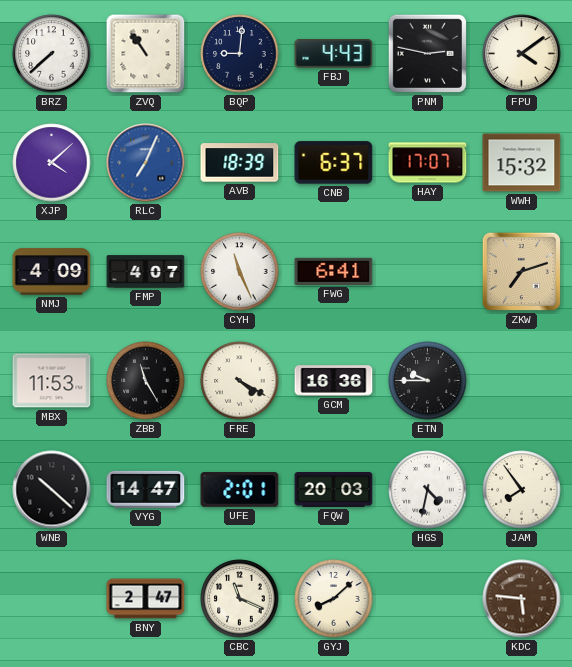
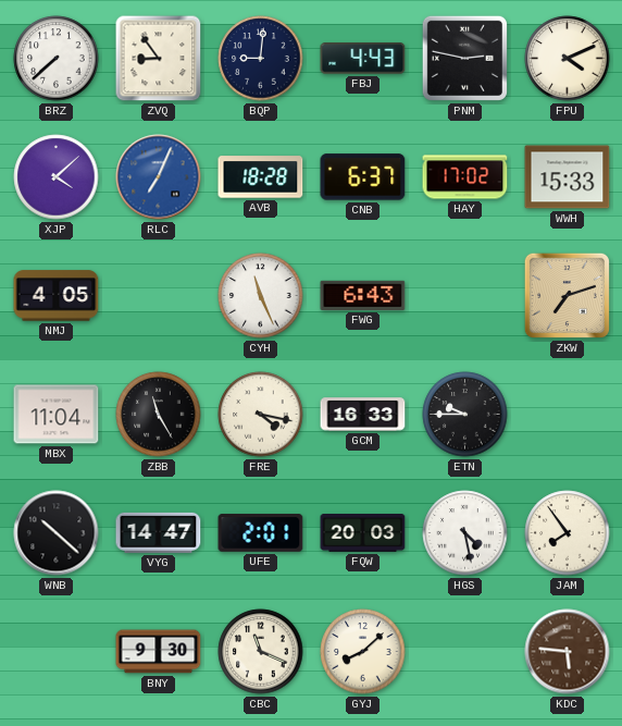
ZVQ: 10:54 -> 8:54
FPU: 4:09 -> 4:11
AVB: 18:39 -> 18:28
HAY: 17:07 -> 17:02
WWH: 15:32 -> 15:33
NMJ: 4:09 -> 4:05
FMP: 4:07 -> none
FWG: 6:41 -> 6:43
MBX: 11:53 -> 11:04
FRE: 4:20 -> 4:17
GCM: 16:36 -> 16:33
HGS: 4:32 -> 4:28
BNY: 2:47 -> 9:30
